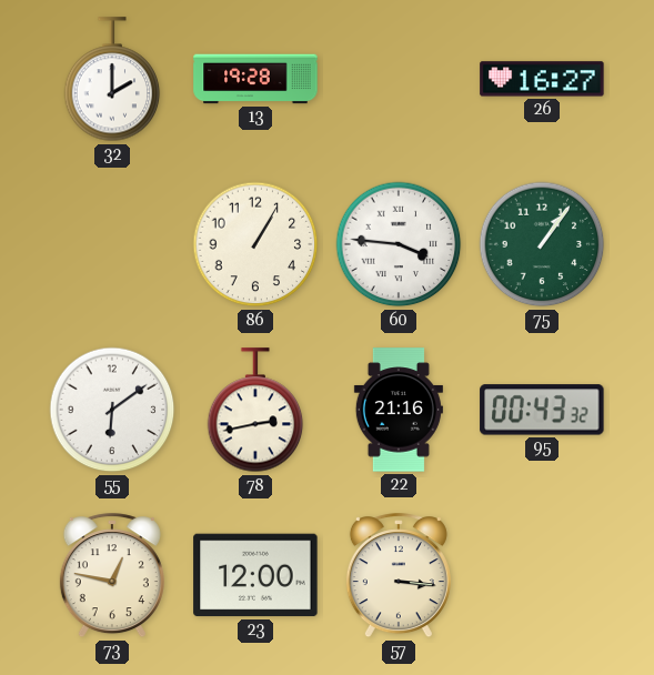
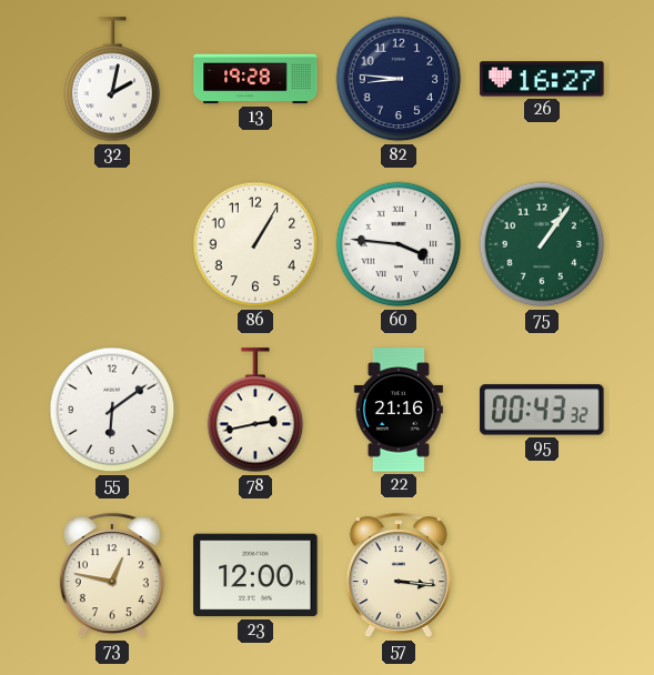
32: 2:00 -> 2:02
82: none -> 8:46
